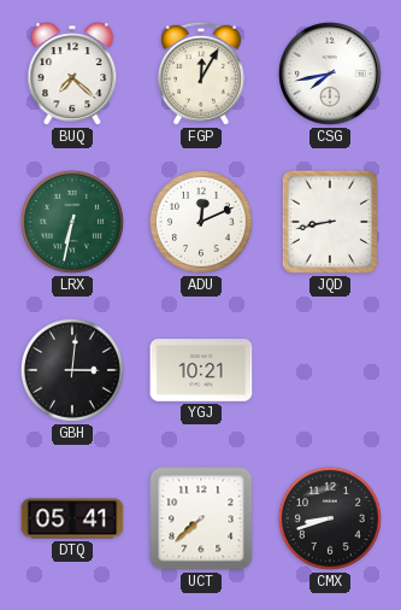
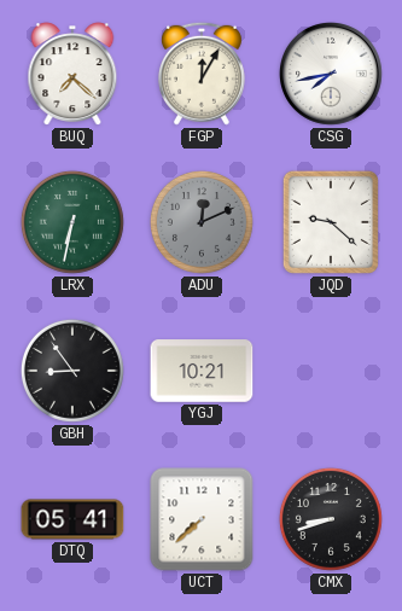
ADU dial: white -> grey
JQD: 8:43 -> 9:22
GBH: 3:01 -> 8:54
